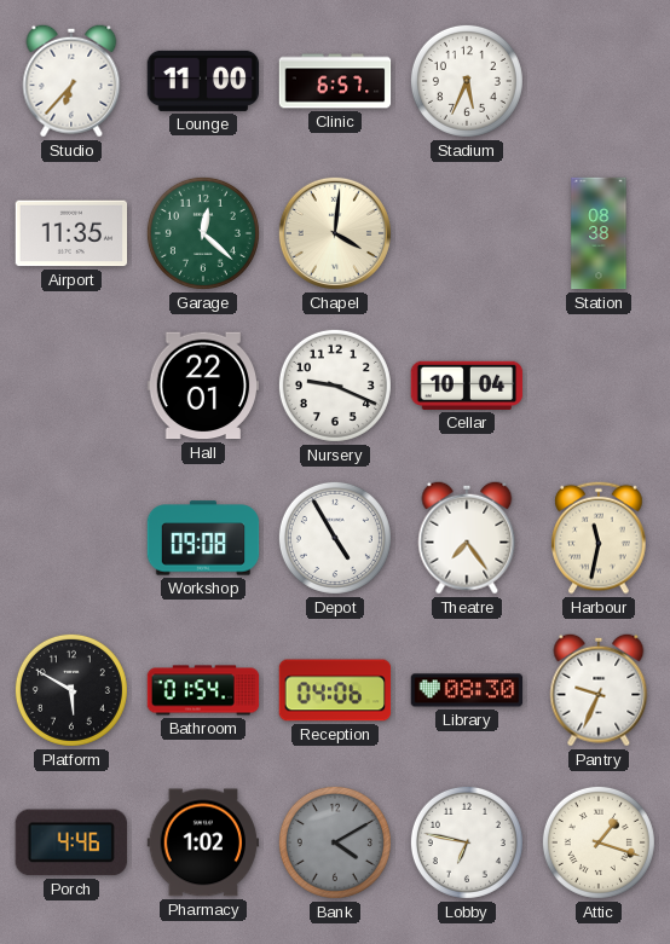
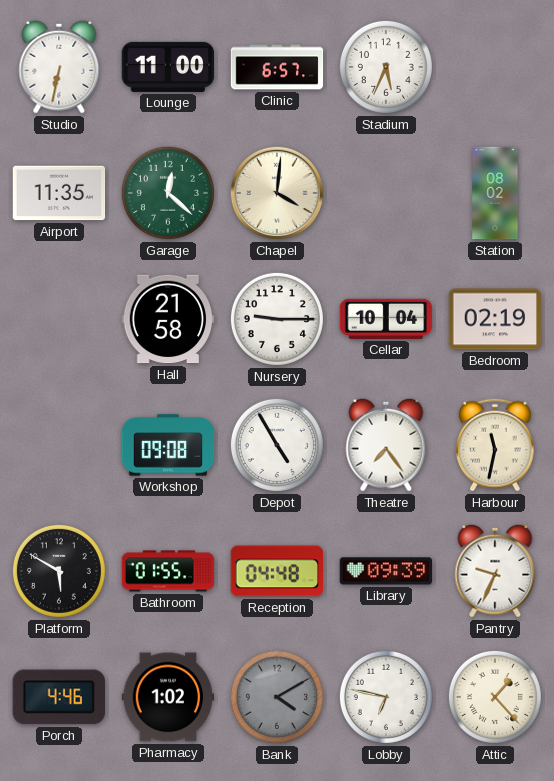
Studio: 6:37 -> 6:32
Station: 08:38 -> 08:02
Hall: 22:01 -> 21:58
Nursery: 9:19 -> 9:15
Bedroom: none -> 02:19
Bathroom: 01:54 -> 01:55
Reception: 04:06 -> 04:48
Library: 08:30 -> 09:39
Attic: 1:18 -> 1:23
